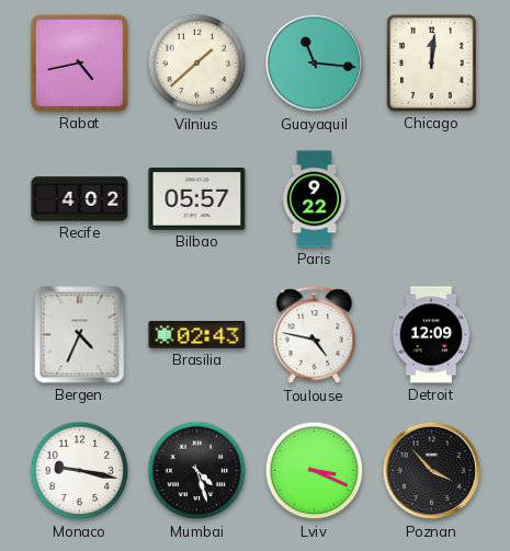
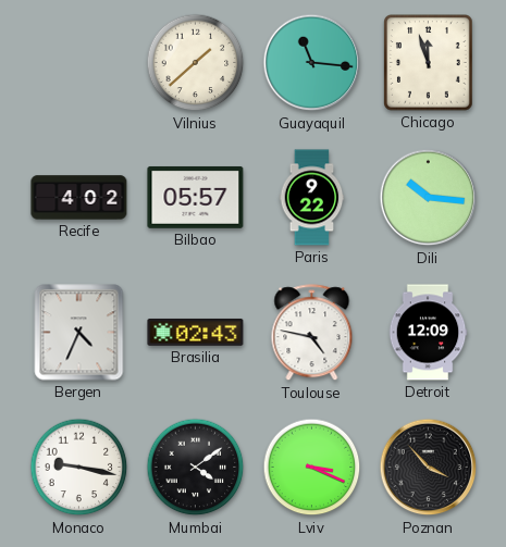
Rabat: 4:43 -> none
Chicago: 12:01 -> 11:57
Dili: none -> 10:16
Mumbai: 4:27 -> 4:09
